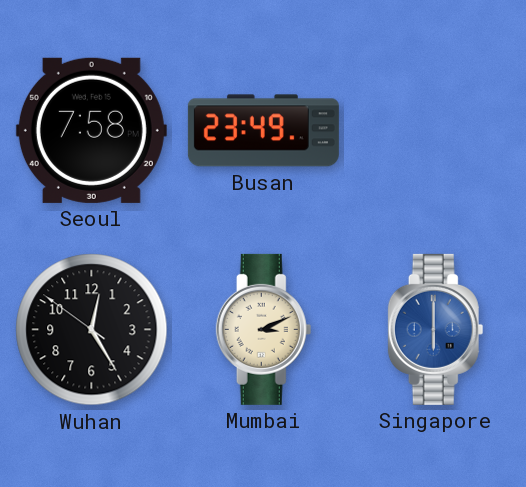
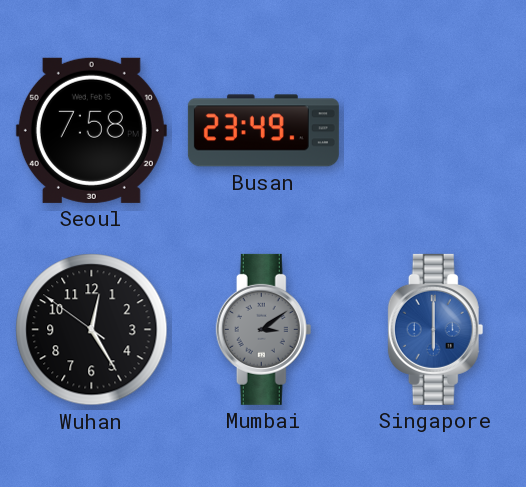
Mumbai: 3:11 -> 3:09
Mumbai dial: cream -> grey
